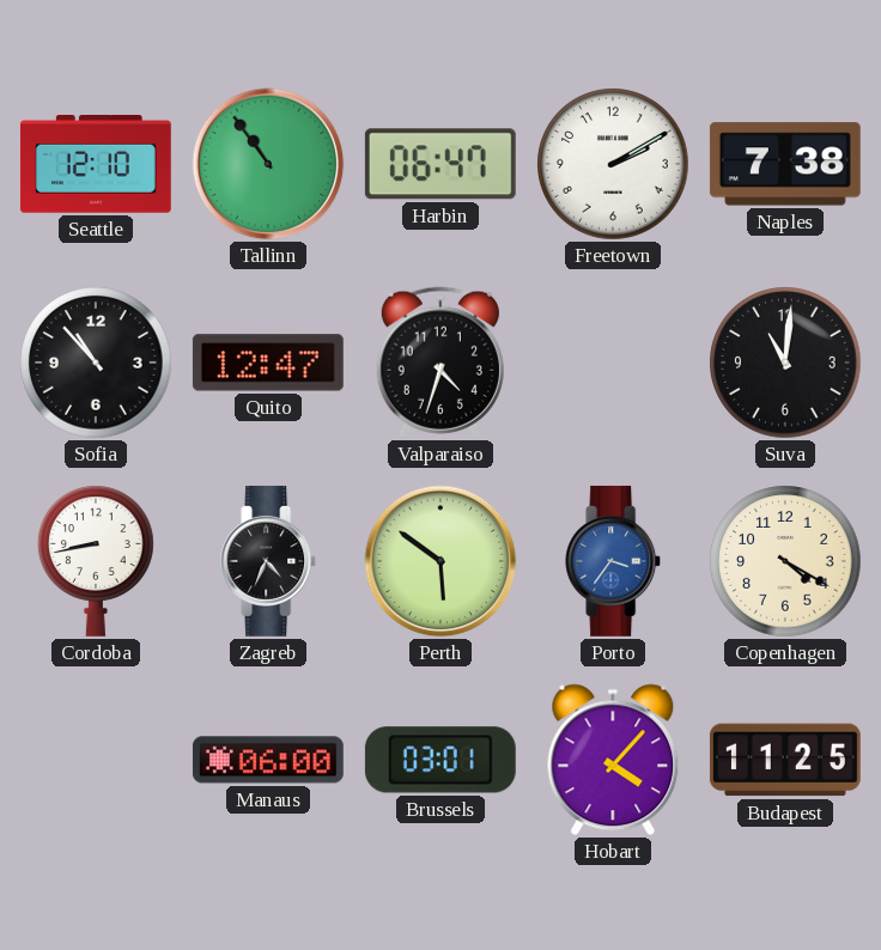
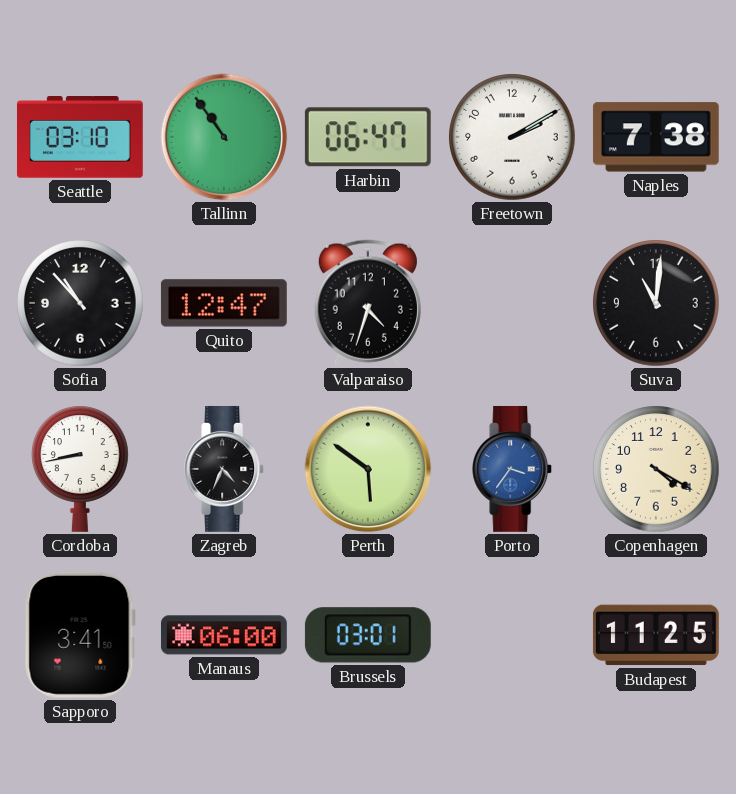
Seattle: 12:10 -> 03:10
Sapporo: none -> 3:41
Hobart: 4:07 -> none
